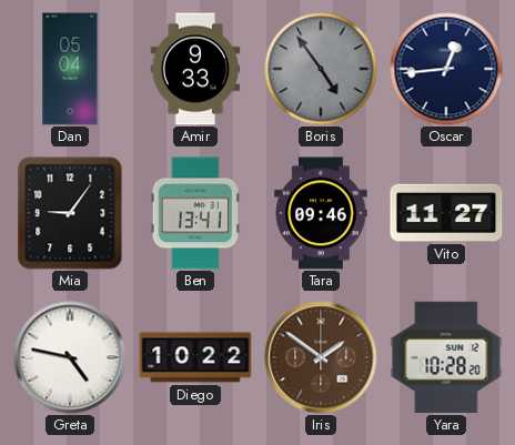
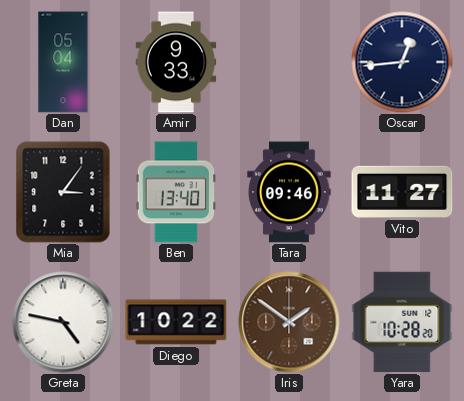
Boris: 4:54 -> none
Mia: 9:06 -> 3:06
Ben: 13:41 -> 13:40
